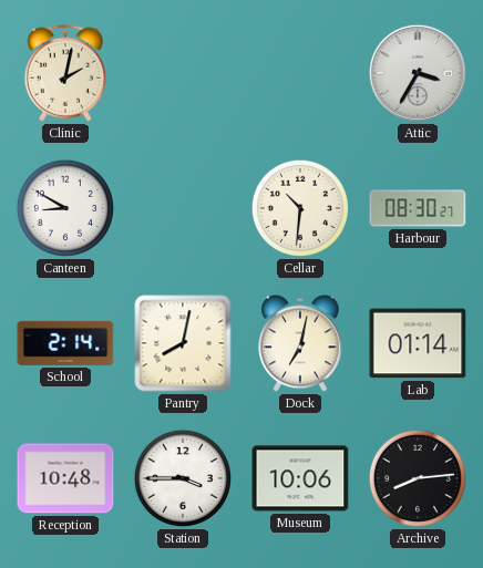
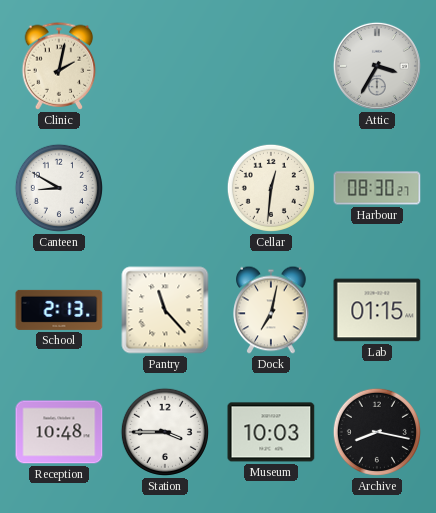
Cellar: 10:31 -> 12:31
School: 2:14 -> 2:13
Pantry: 8:02 -> 11:23
Lab: 01:14 -> 01:15
Museum: 10:06 -> 10:03
Archive: 8:14 -> 8:17
